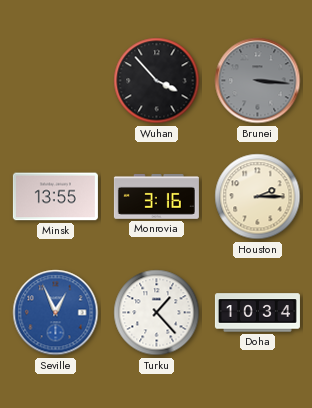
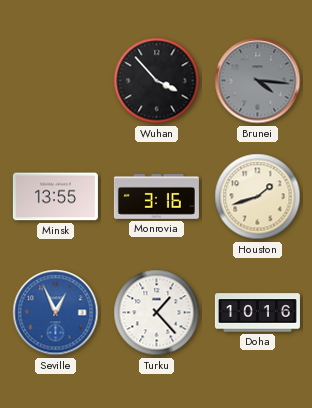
Brunei: 3:16 -> 4:16
Houston: 2:15 -> 1:42
Doha: 10:34 -> 10:16
